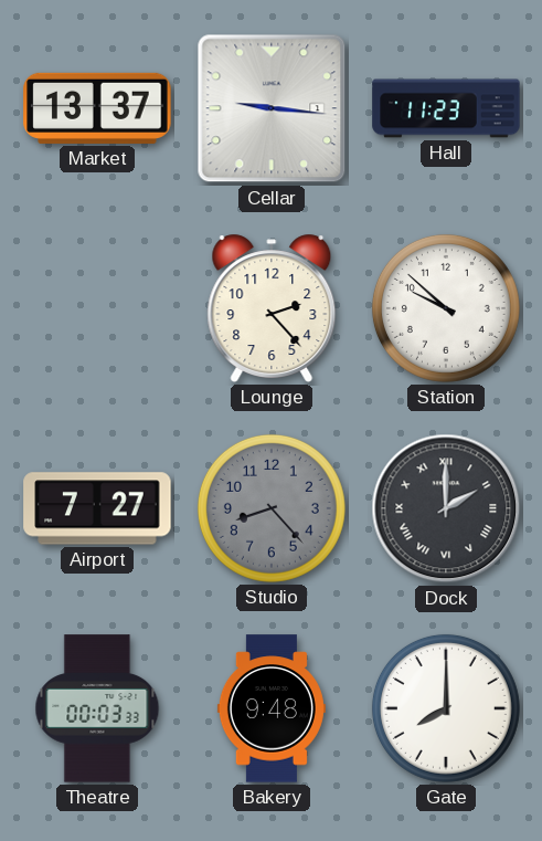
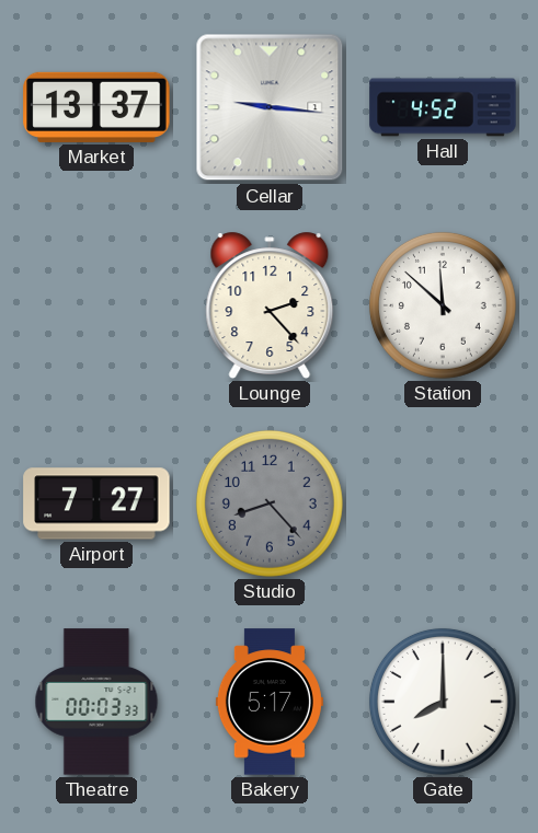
Hall: 11:23 -> 4:52
Station: 9:52 -> 11:52
Dock: 2:00 -> none
Bakery: 9:48 -> 5:17
